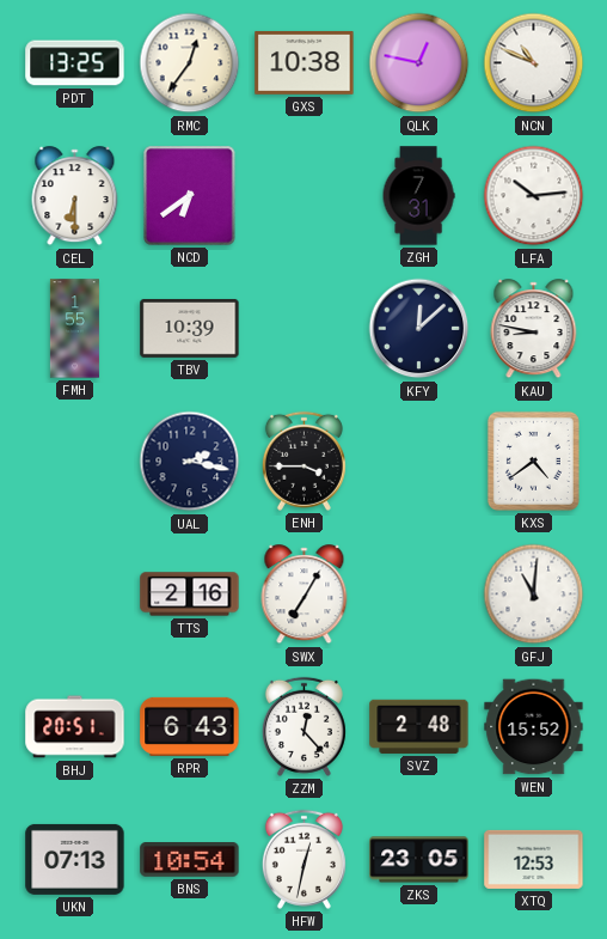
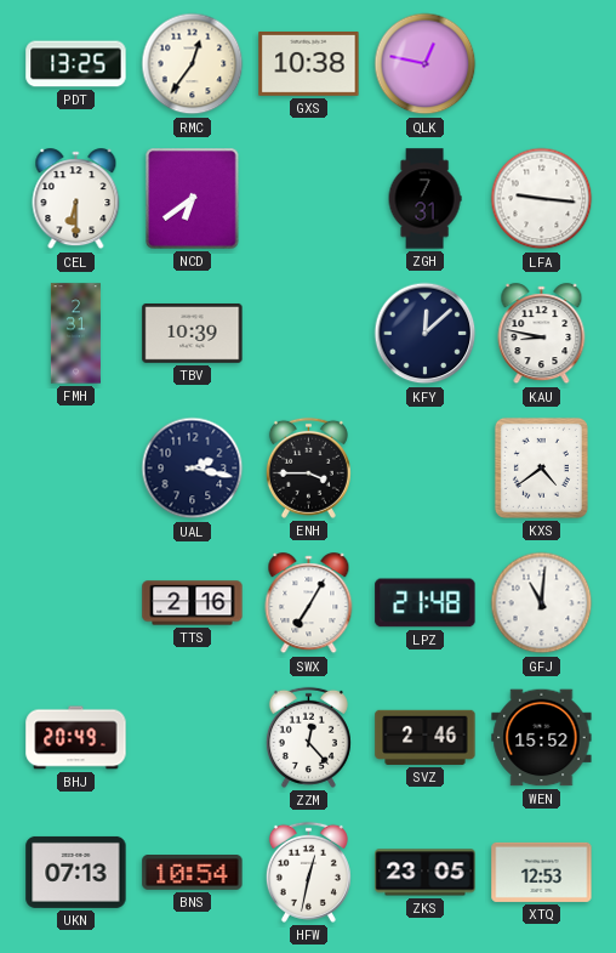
NCN: 10:49 -> none
LFA: 10:14 -> 9:16
FMH: 1:55 -> 2:31
LPZ: none -> 21:48
BHJ: 20:51 -> 20:49
RPR: 6:43 -> none
SVZ: 2:48 -> 2:46
